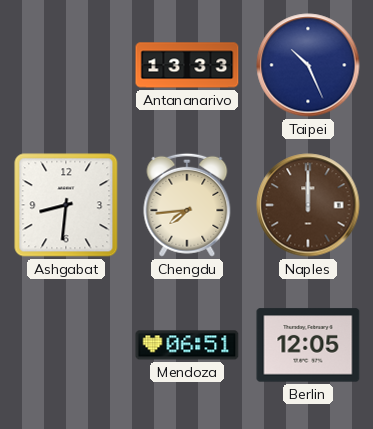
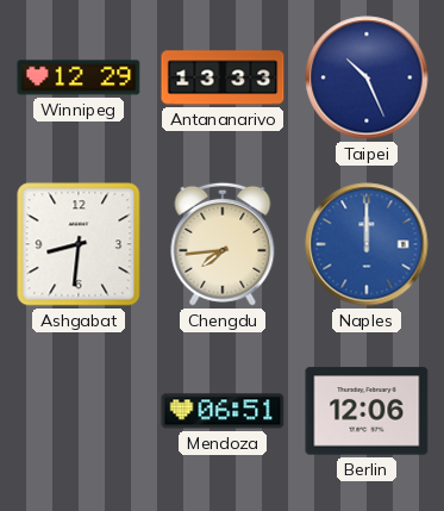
Winnipeg: none -> 12:29
Naples dial: brown -> blue
Berlin: 12:05 -> 12:06
